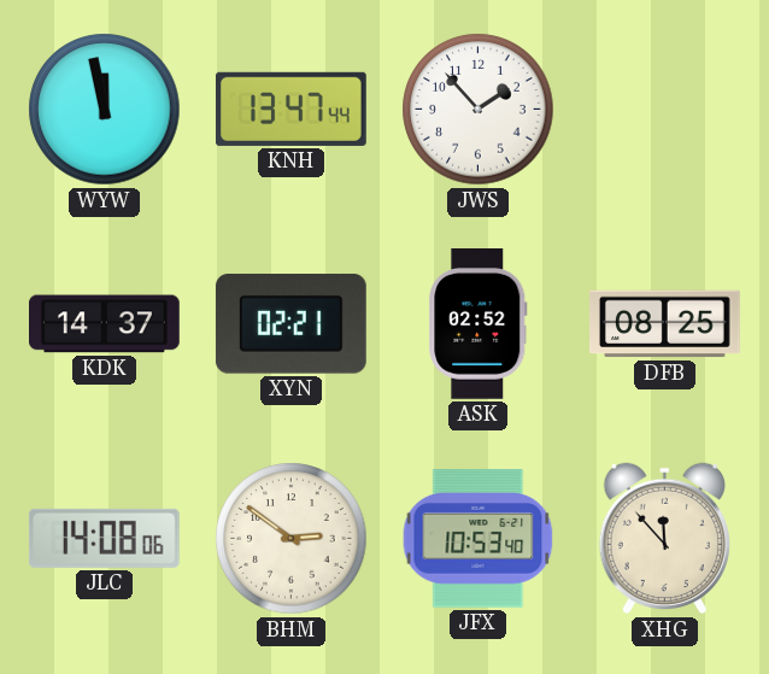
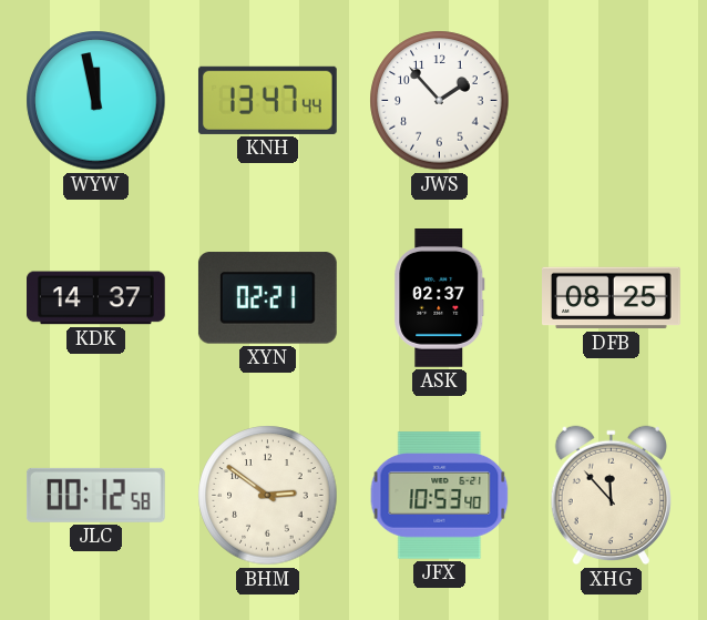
ASK: 02:52 -> 02:37
JLC: 14:08 -> 00:12
